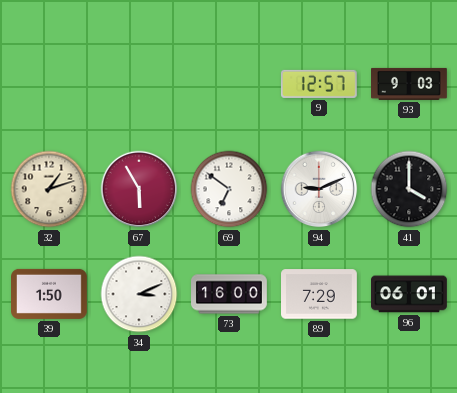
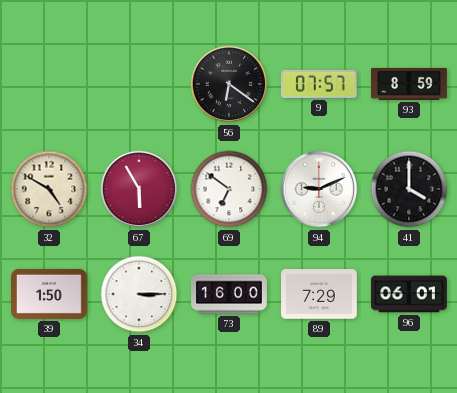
56: none -> 6:21
9: 12:57 -> 07:57
93: 9:03 -> 8:59
32: 1:12 -> 4:50
34: 3:11 -> 3:15
